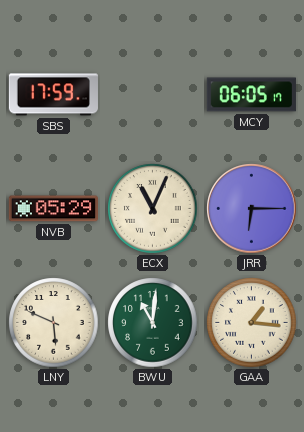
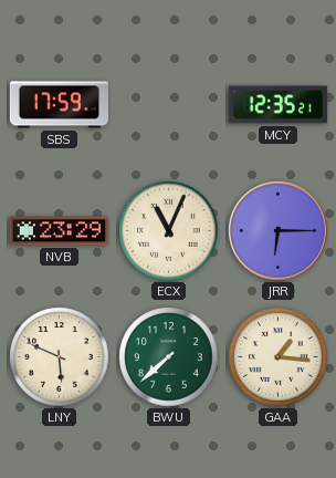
MCY: 06:05 -> 12:35
NVB: 05:29 -> 23:29
BWU: 11:01 -> 7:38
